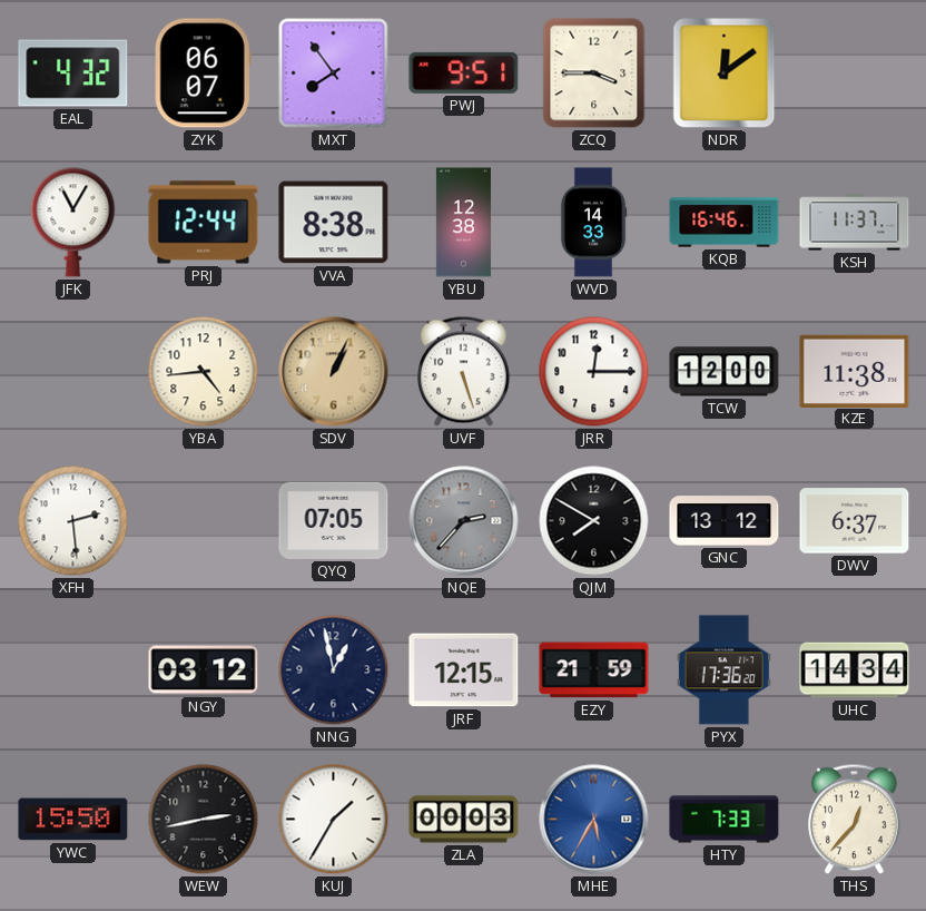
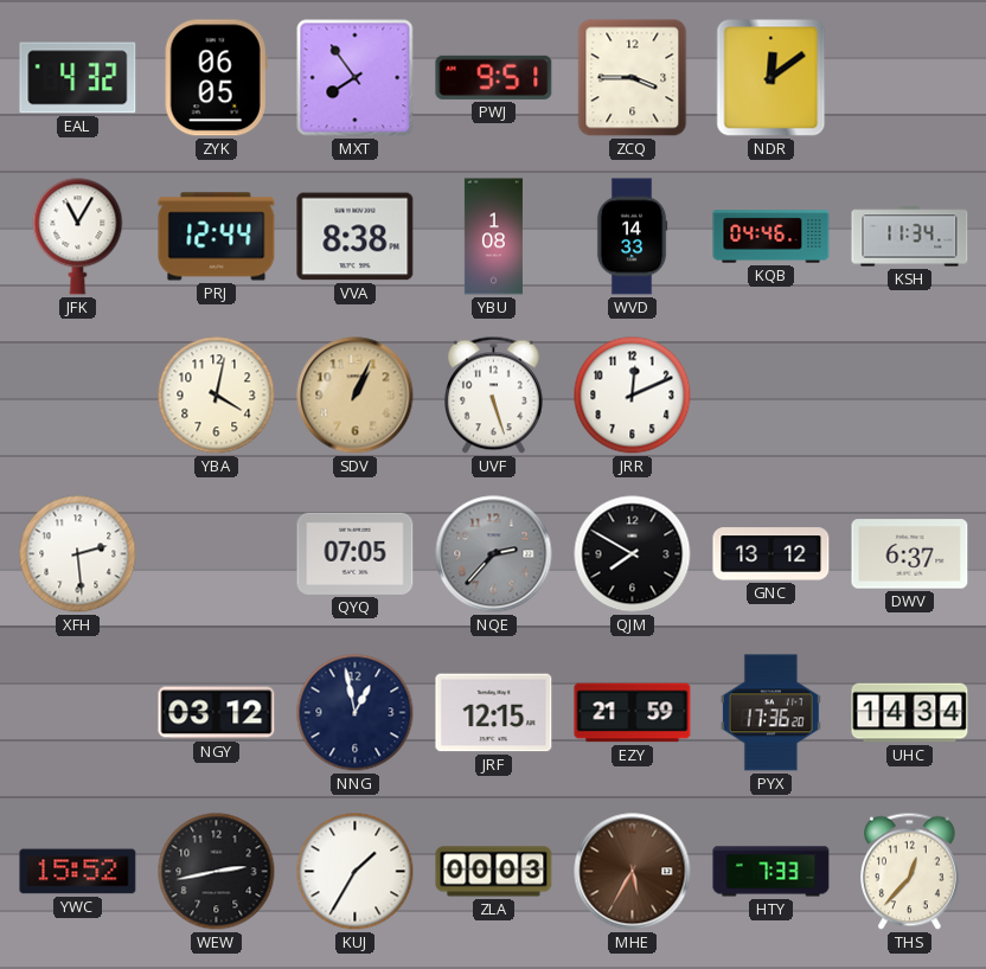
ZYK: 06:07 -> 06:05
YBU: 12:38 -> 1:08
KQB: 16:46 -> 04:46
KSH: 11:37 -> 11:34
YBA: 4:44 -> 4:02
JRR: 12:15 -> 12:11
TCW: 12:00 -> none
KZE: 11:38 -> none
YWC: 15:50 -> 15:52
MHE dial: blue -> brown
